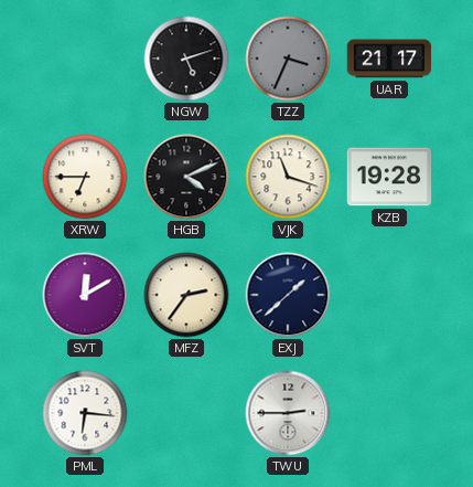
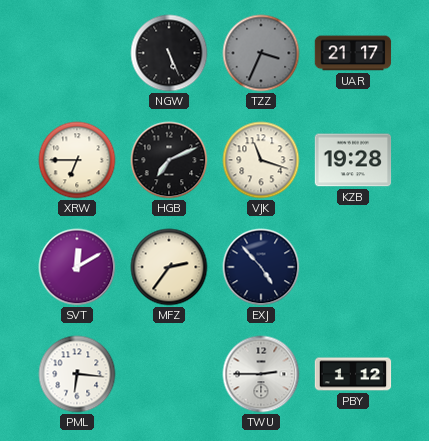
NGW: 5:12 -> 5:26
HGB: 4:11 -> 7:11
EXJ: 1:38 -> 4:53
PBY: none -> 1:12
